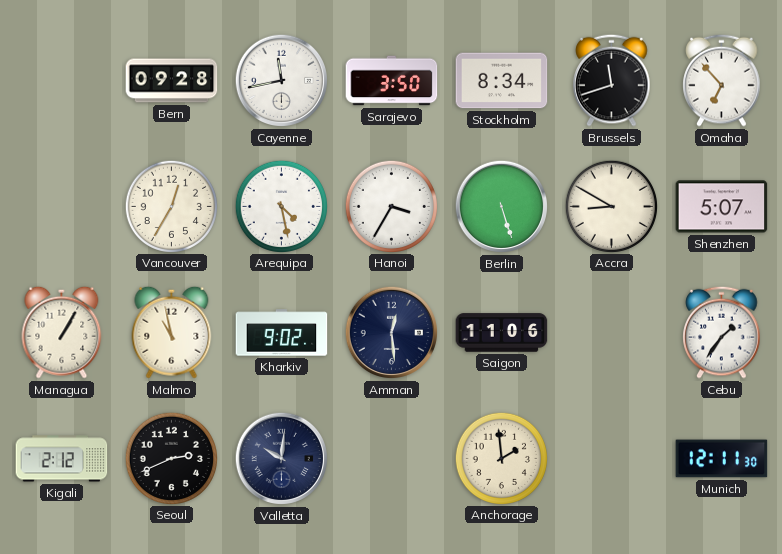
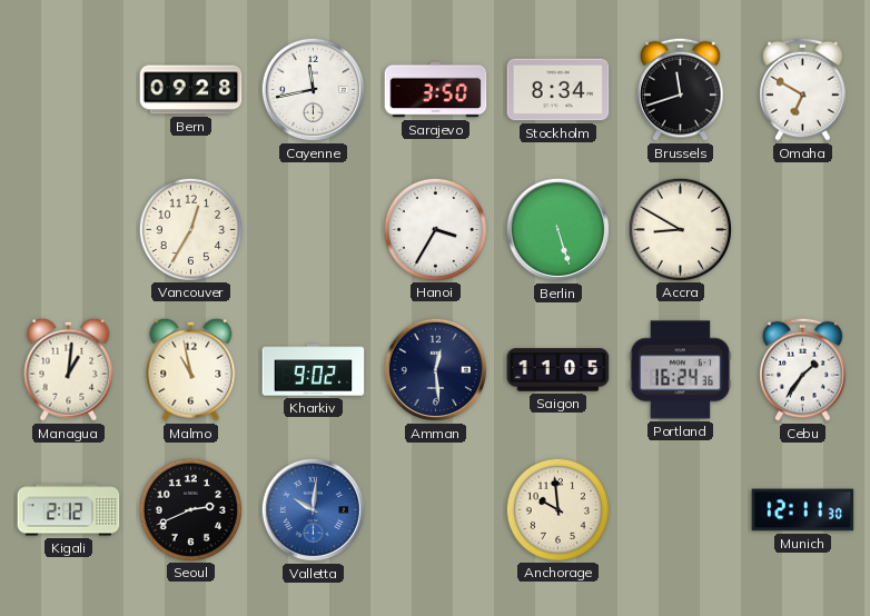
Omaha: 6:53 -> 6:50
Arequipa: 4:28 -> none
Shenzhen: 5:07 -> none
Managua: 1:05 -> 1:01
Saigon: 11:06 -> 11:05
Portland: none -> 16:24
Valletta dial: navy -> blue
Anchorage: 1:59 -> 9:59
